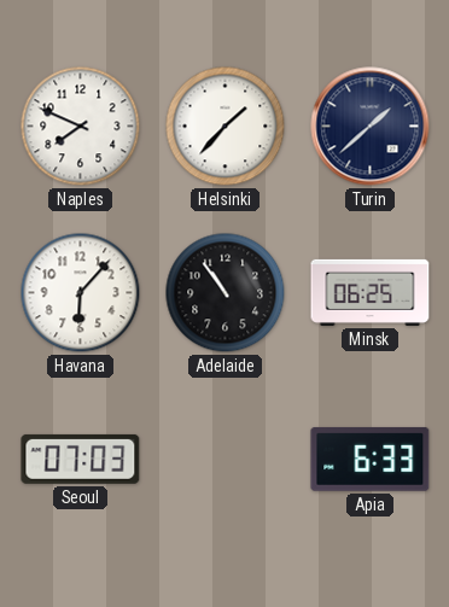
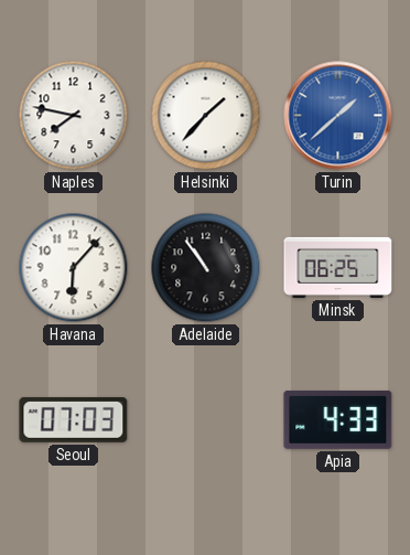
Naples: 7:49 -> 7:47
Turin dial: navy -> blue
Apia: 6:33 -> 4:33
